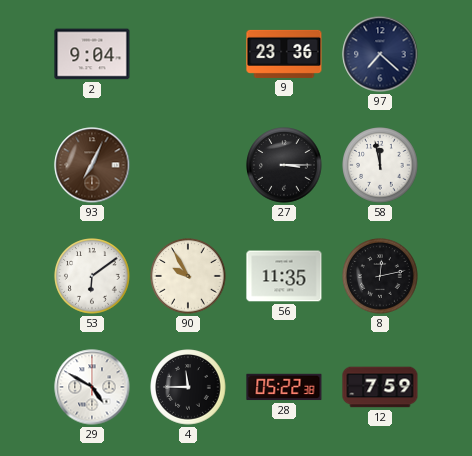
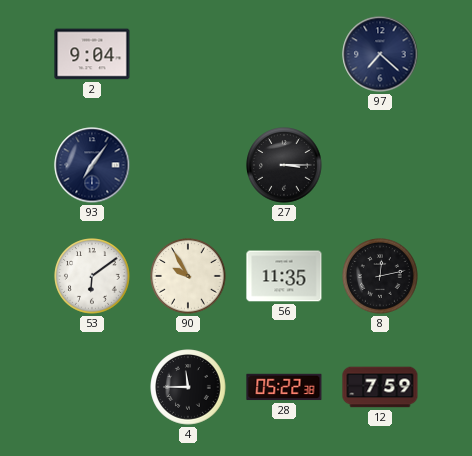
9: 23:36 -> none
93: 7:04 -> 7:06
93 dial: brown -> navy
58: 11:58 -> none
29: 4:50 -> none
